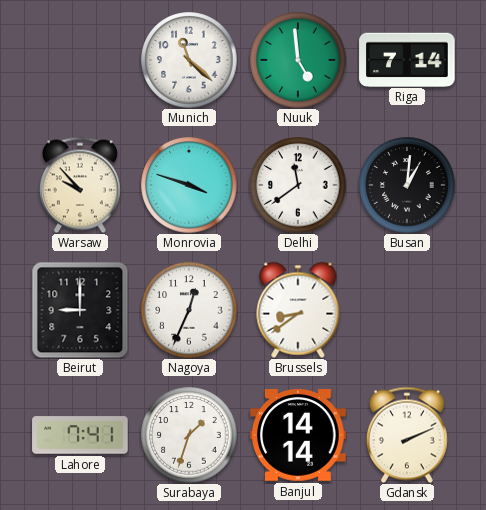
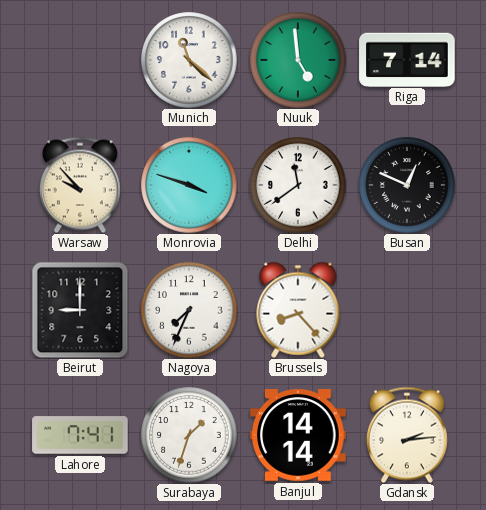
Busan: 1:01 -> 12:49
Nagoya: 12:34 -> 7:34
Brussels: 8:39 -> 8:23
Gdansk: 2:11 -> 2:14
